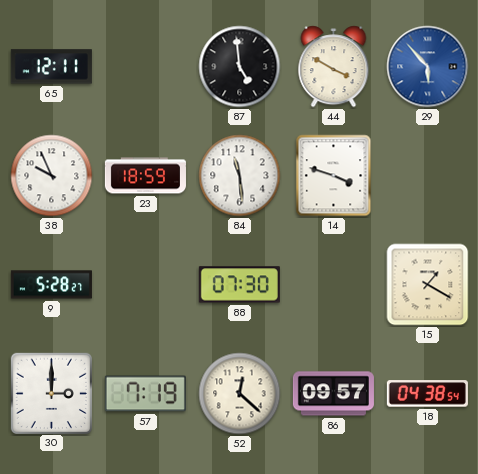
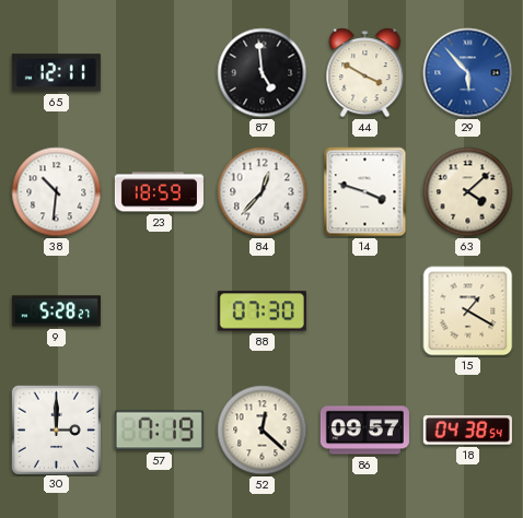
38: 9:56 -> 10:31
84: 11:29 -> 12:37
63: none -> 4:08
